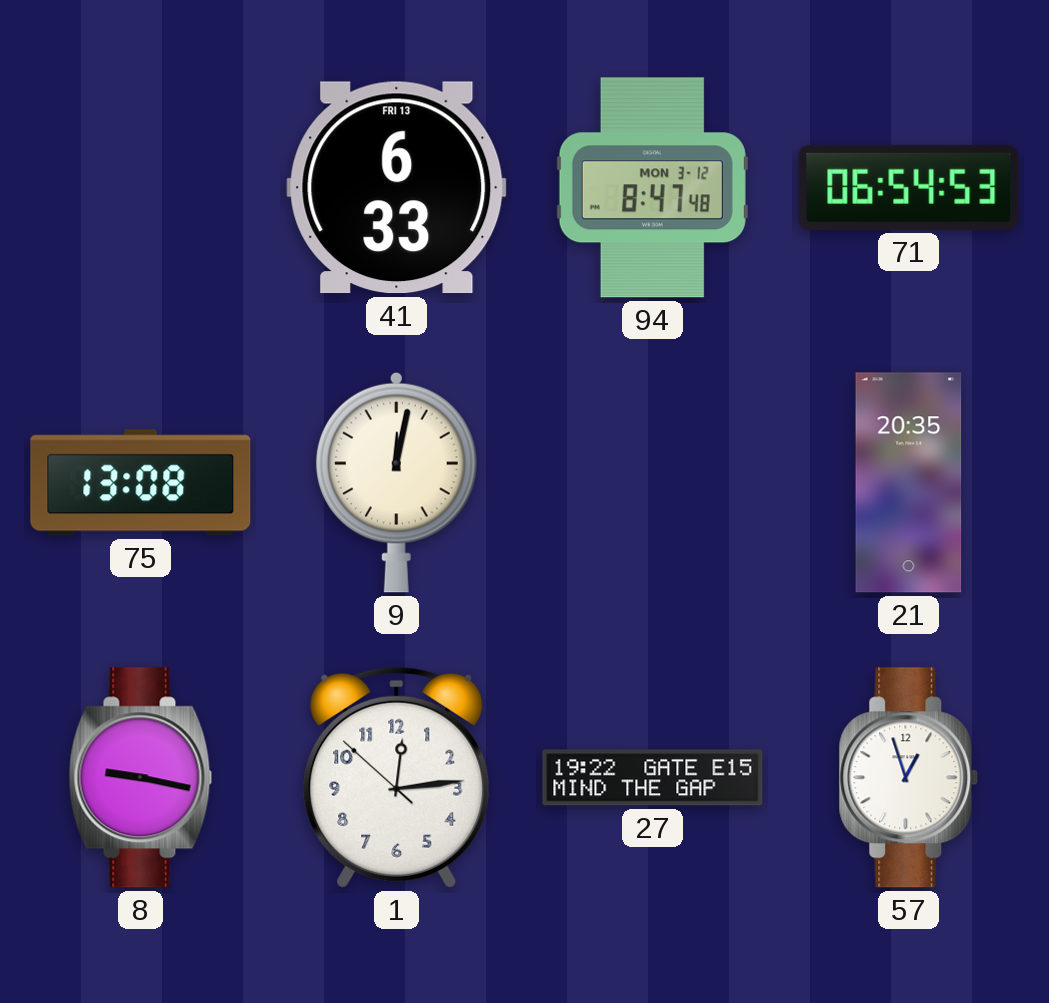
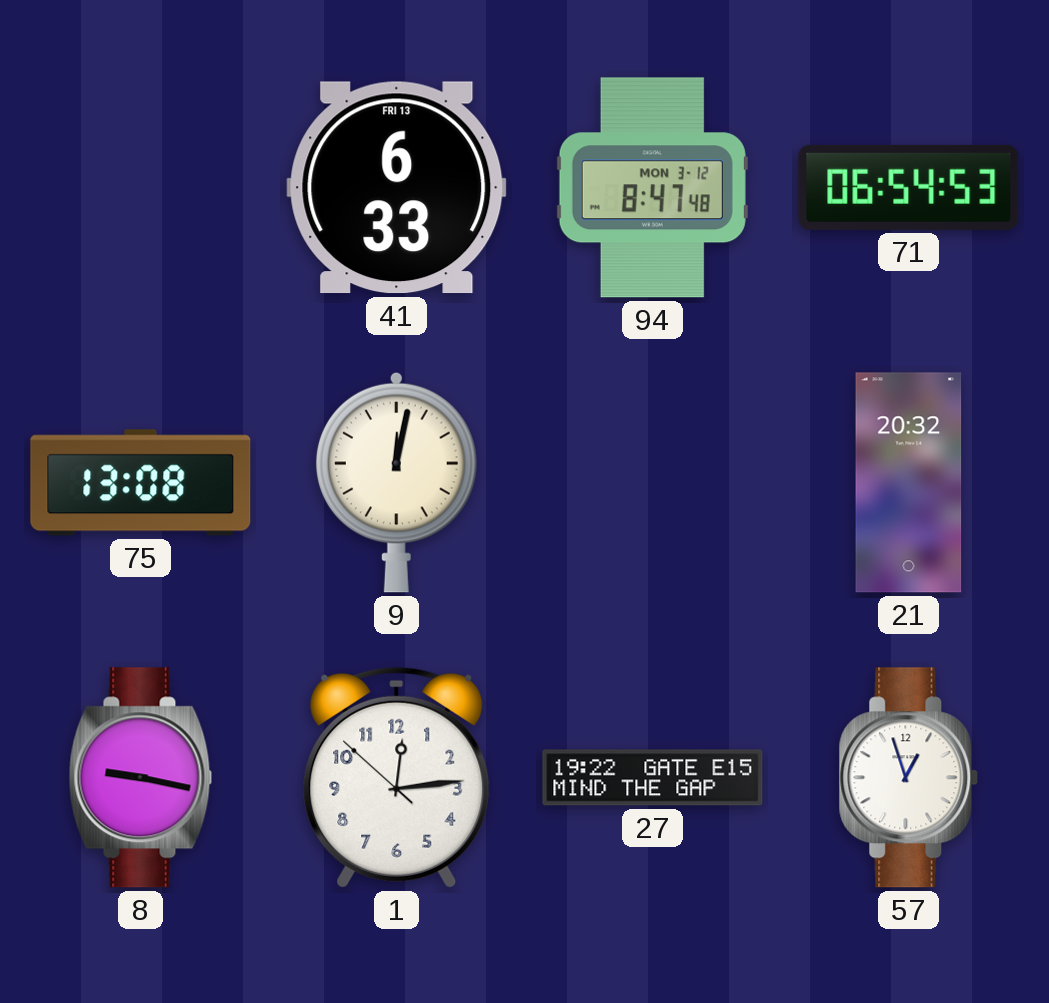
21: 20:35 -> 20:32
